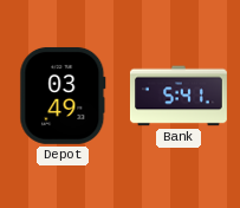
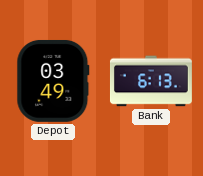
Bank: 5:41 -> 6:13
